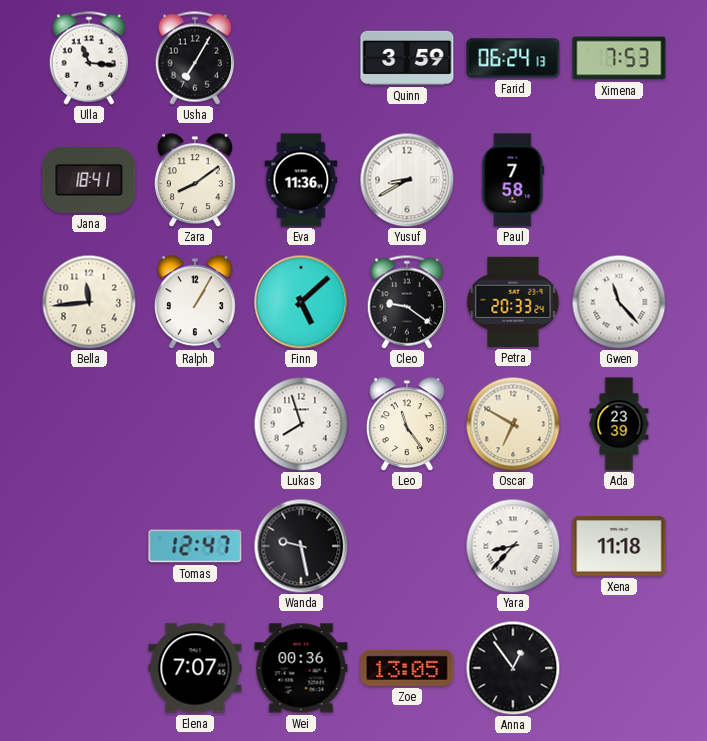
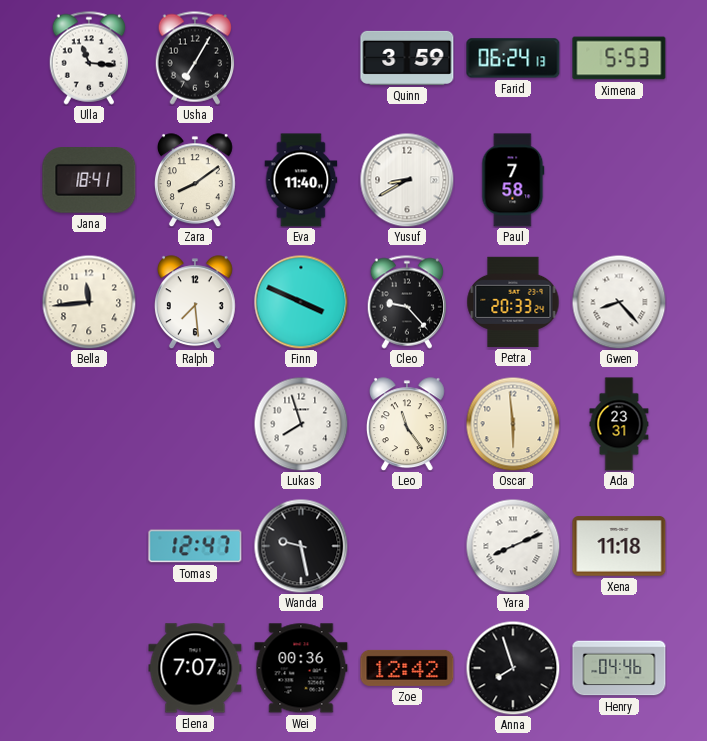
Ximena: 7:53 -> 5:53
Eva: 11:36 -> 11:40
Ralph: 1:05 -> 7:29
Finn: 5:08 -> 3:49
Cleo: 9:21 -> 9:23
Gwen: 11:23 -> 8:23
Oscar: 6:50 -> 5:59
Ada: 23:39 -> 23:31
Yara: 8:37 -> 8:11
Zoe: 13:05 -> 12:42
Anna: 12:54 -> 7:57
Henry: none -> 04:46
